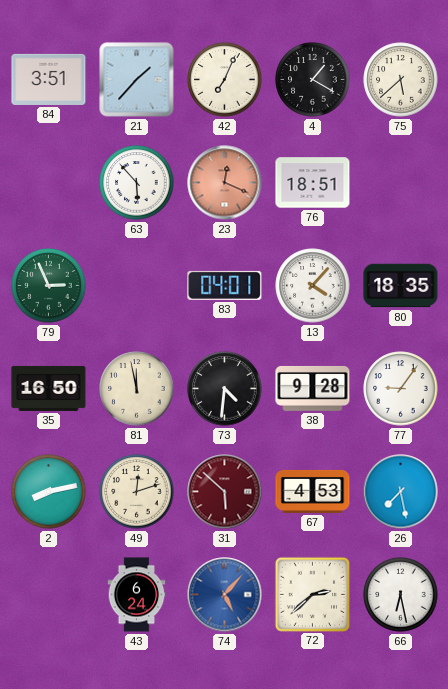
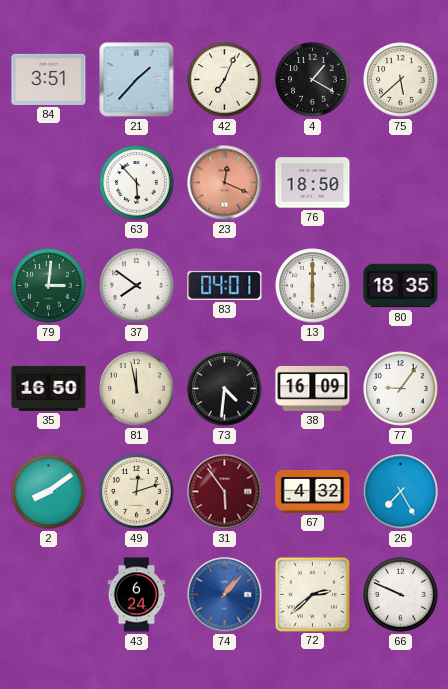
76: 18:51 -> 18:50
79: 2:56 -> 3:01
37: none -> 7:51
13: 4:07 -> 6:00
38: 9:28 -> 16:09
2: 8:13 -> 8:09
31: 5:52 -> 5:54
67: 4:53 -> 4:32
26: 7:28 -> 7:25
74: 5:07 -> 1:07
66: 6:28 -> 9:49
